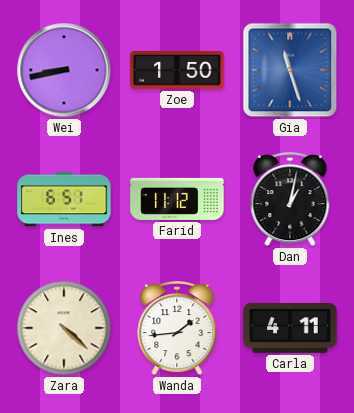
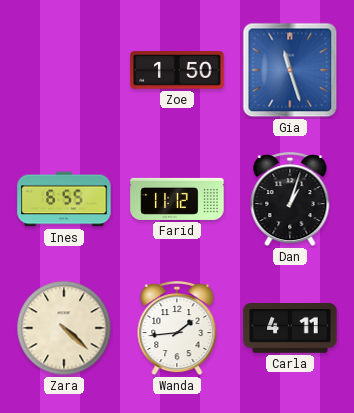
Wei: 8:43 -> none
Ines: 6:51 -> 6:55
Dan: 1:02 -> 1:03
